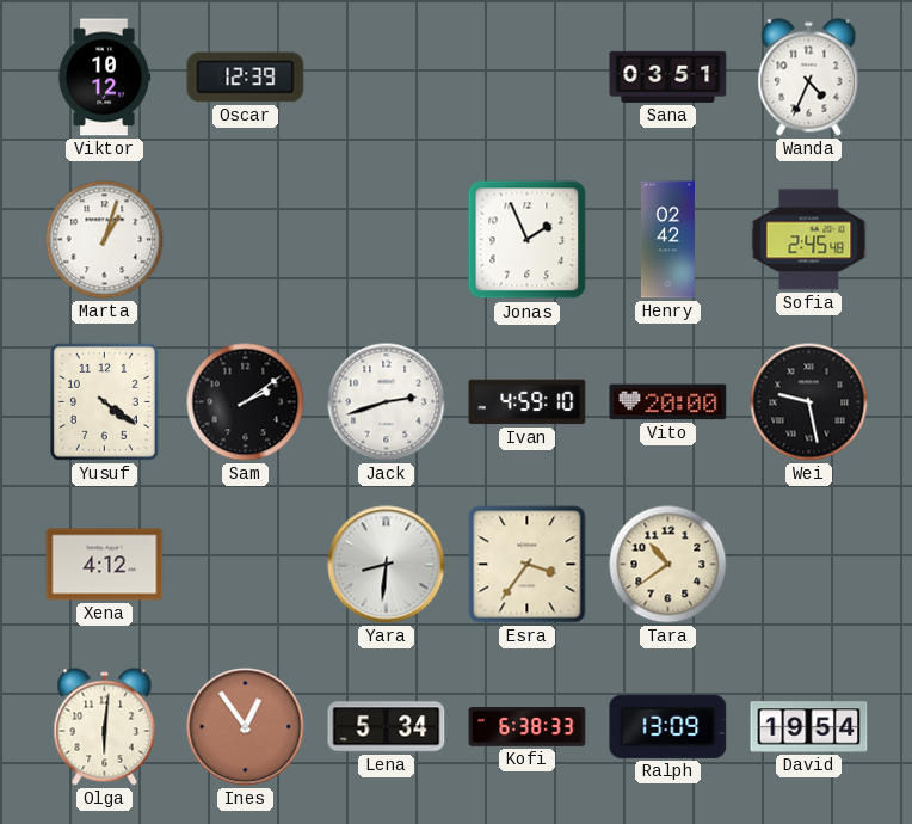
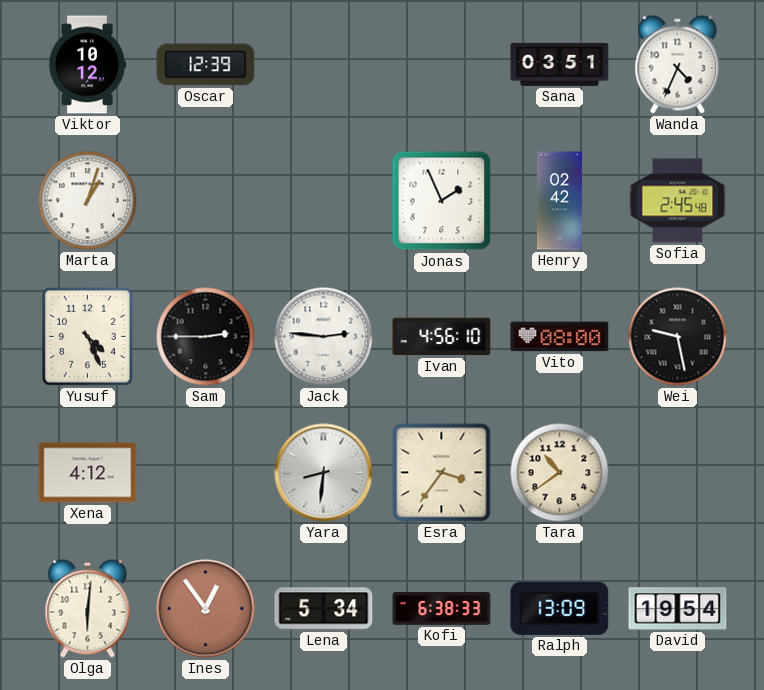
Yusuf: 4:21 -> 4:26
Sam: 2:09 -> 2:45
Jack: 2:42 -> 2:46
Ivan: 4:59 -> 4:56
Vito: 20:00 -> 08:00
